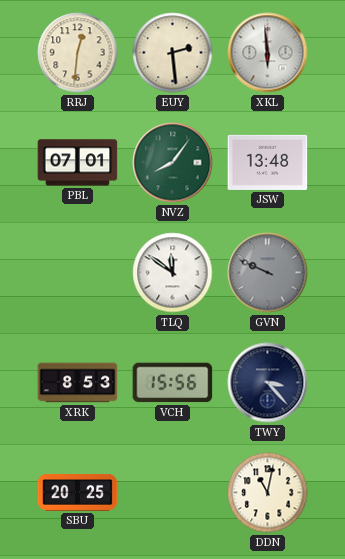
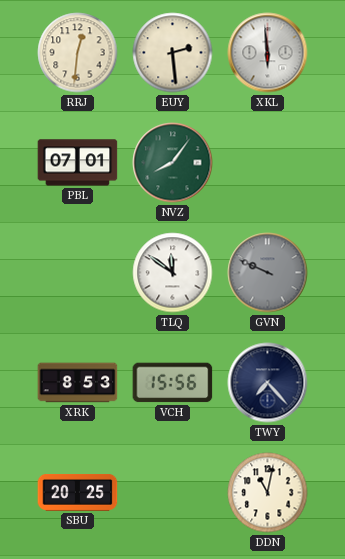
JSW: 13:48 -> none
TWY: 3:23 -> 7:23
